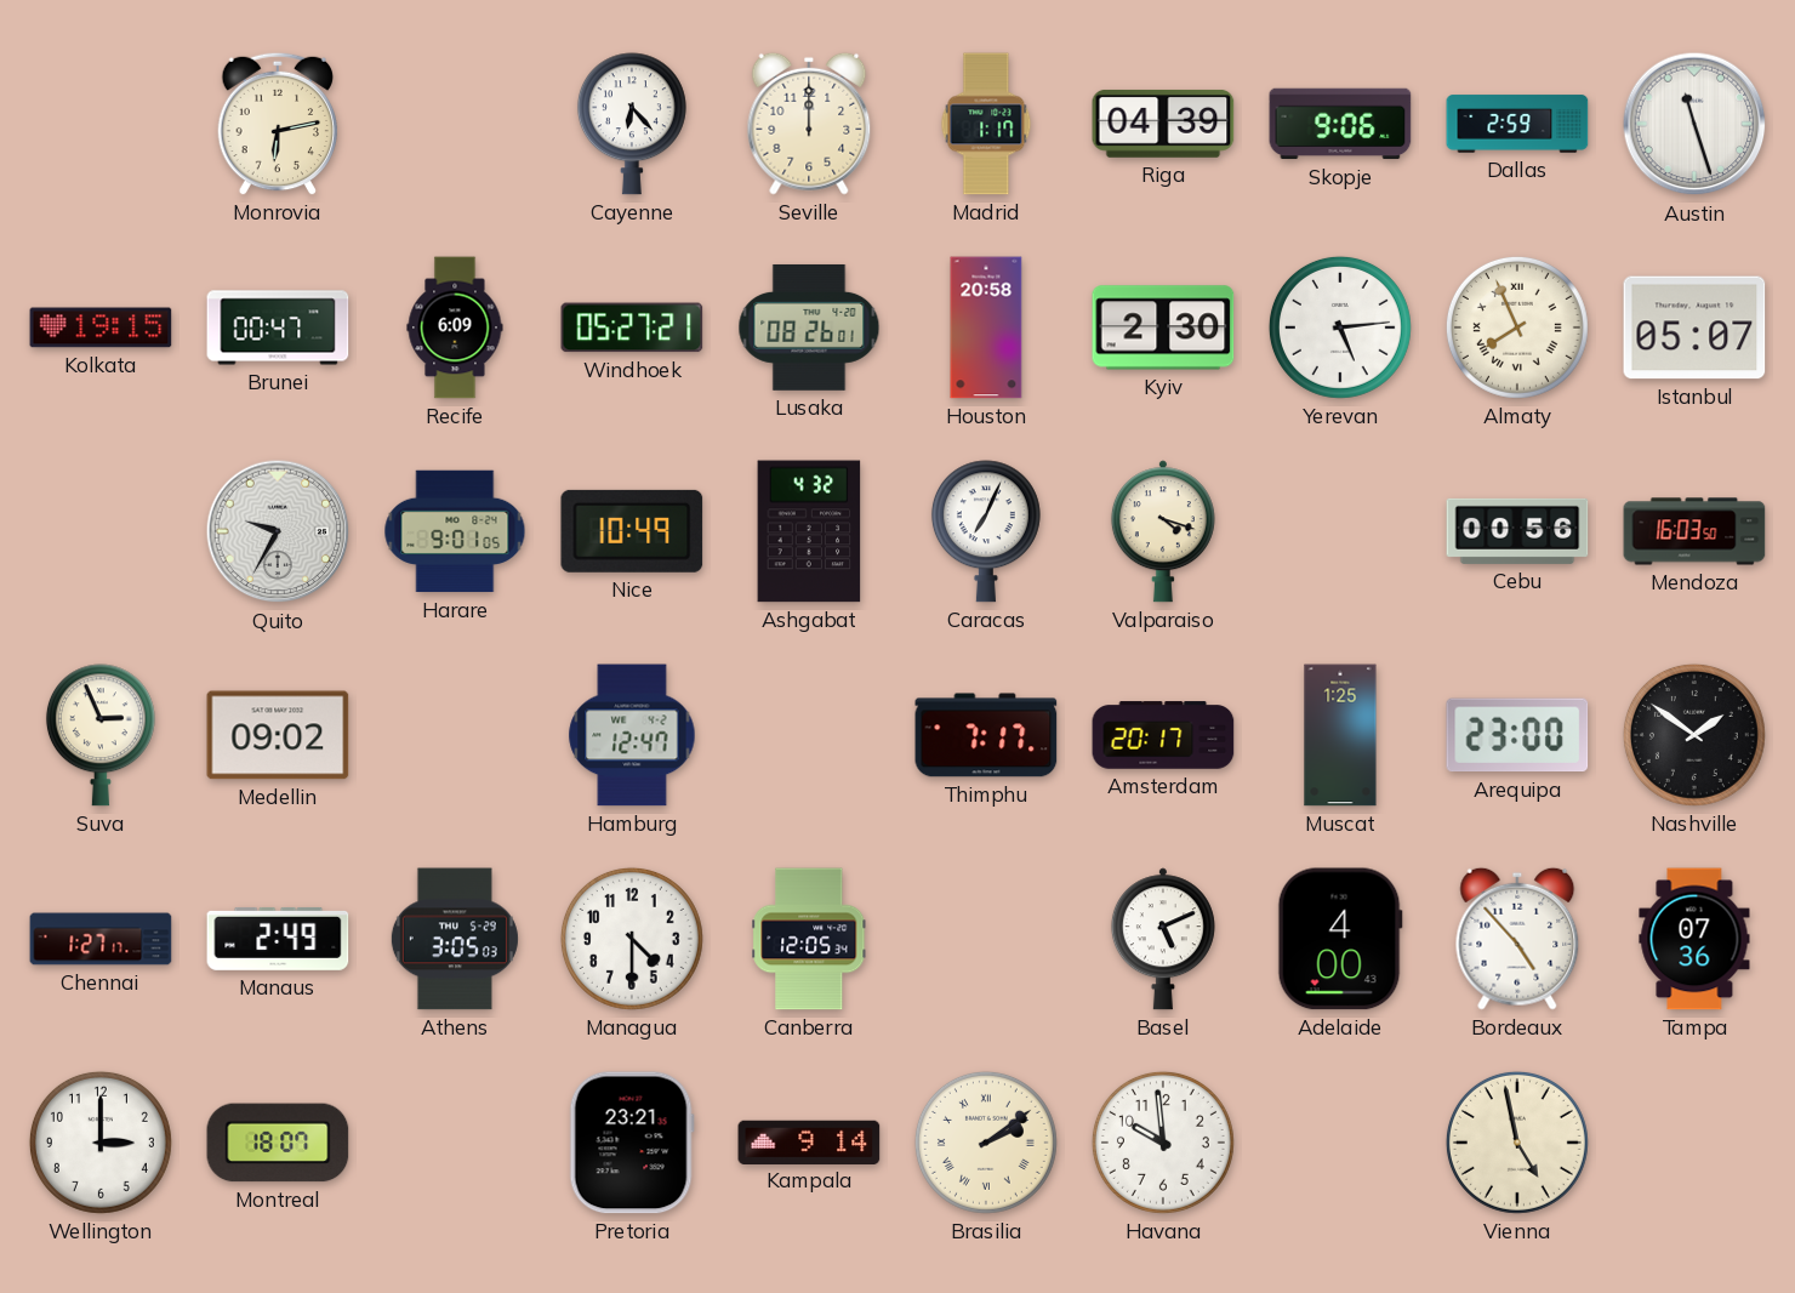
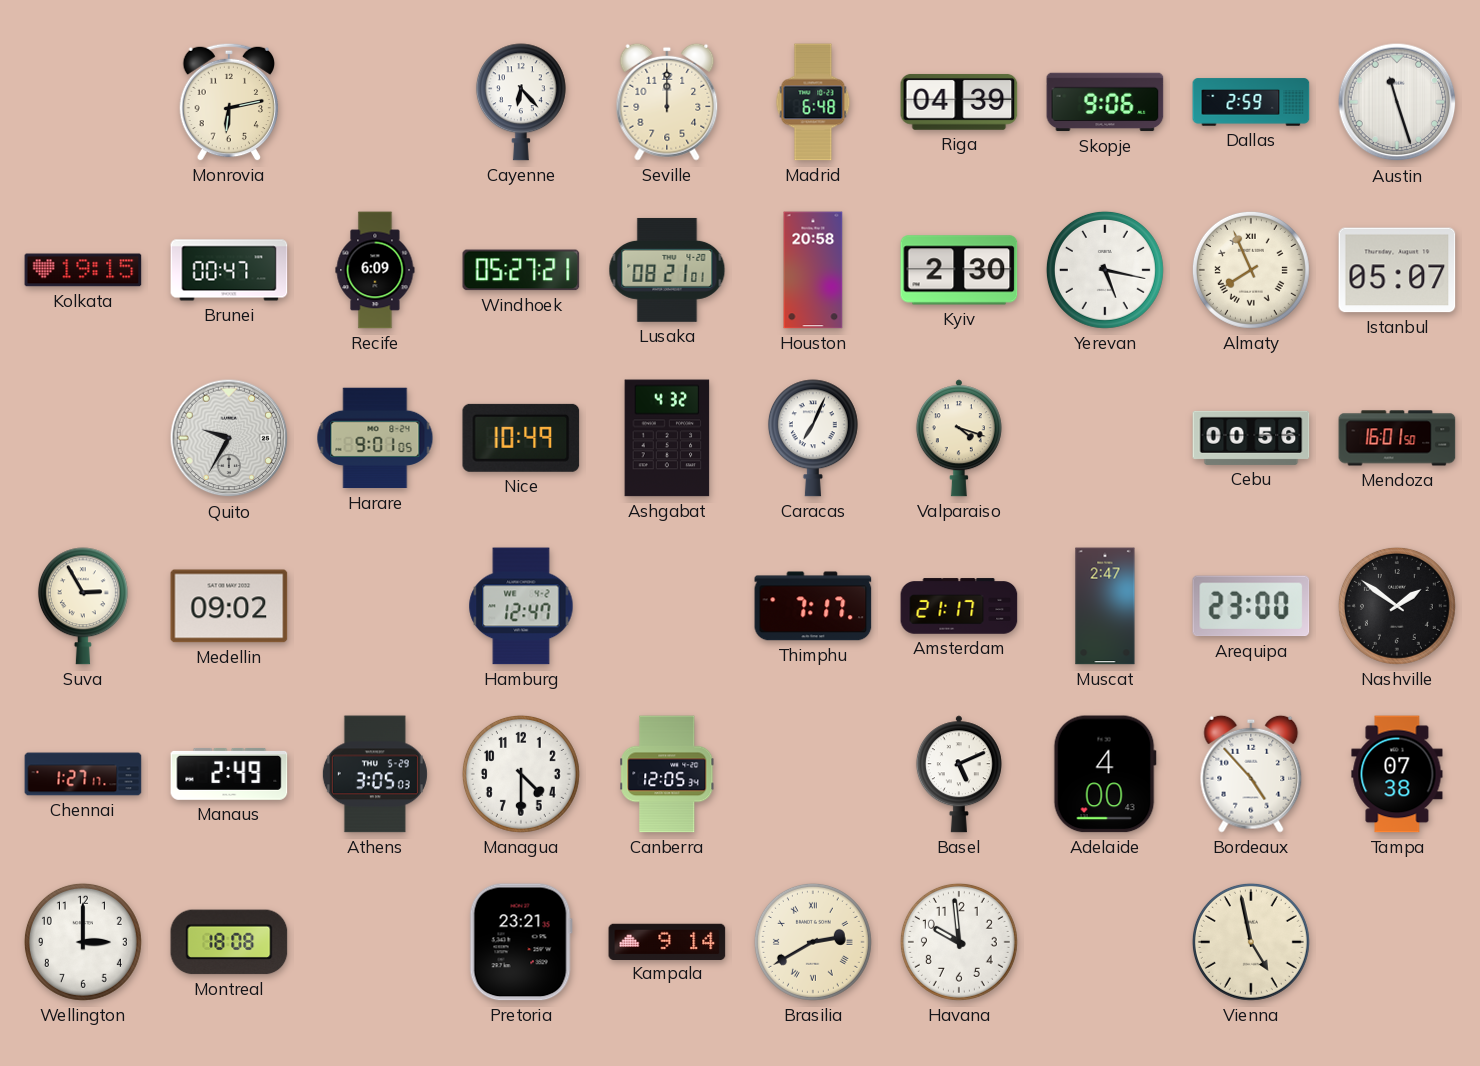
Madrid: 1:17 -> 6:48
Lusaka: 08:26 -> 08:21
Yerevan: 5:14 -> 5:17
Mendoza: 16:03 -> 16:01
Suva: 2:56 -> 2:55
Amsterdam: 20:17 -> 21:17
Muscat: 1:25 -> 2:47
Tampa: 07:36 -> 07:38
Montreal: 18:07 -> 18:08
Brasilia: 2:09 -> 2:40
